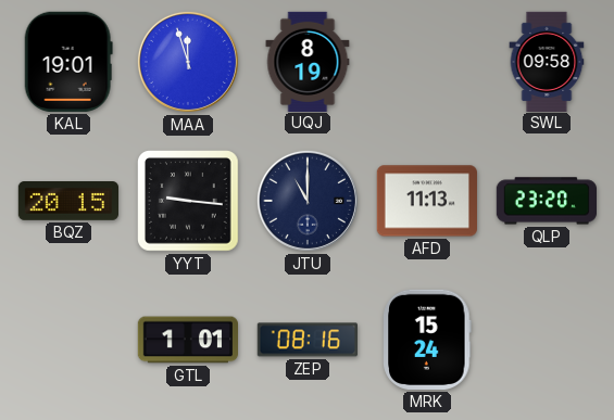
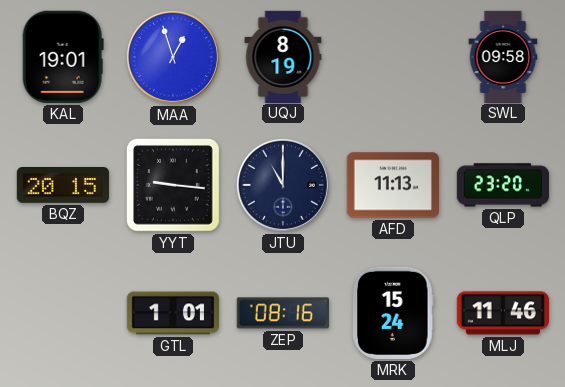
MAA: 11:57 -> 12:57
MLJ: none -> 11:46
